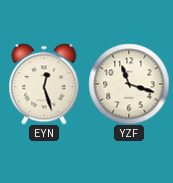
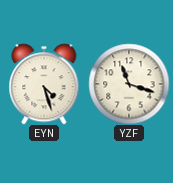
EYN: 12:27 -> 4:27
